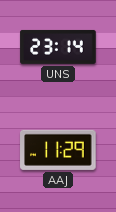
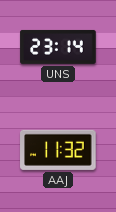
AAJ: 11:29 -> 11:32
